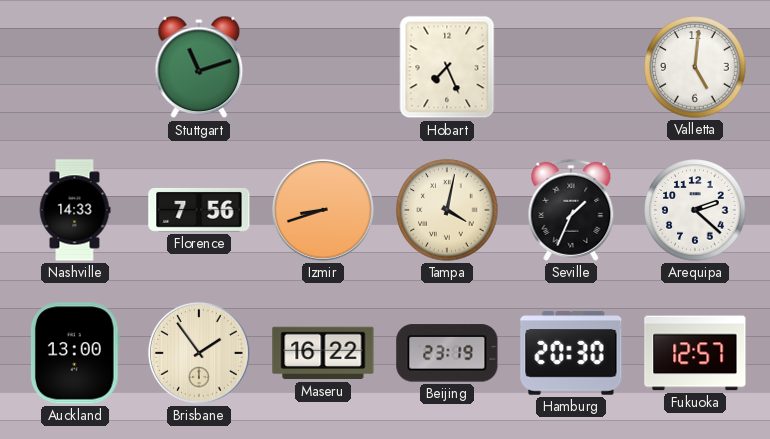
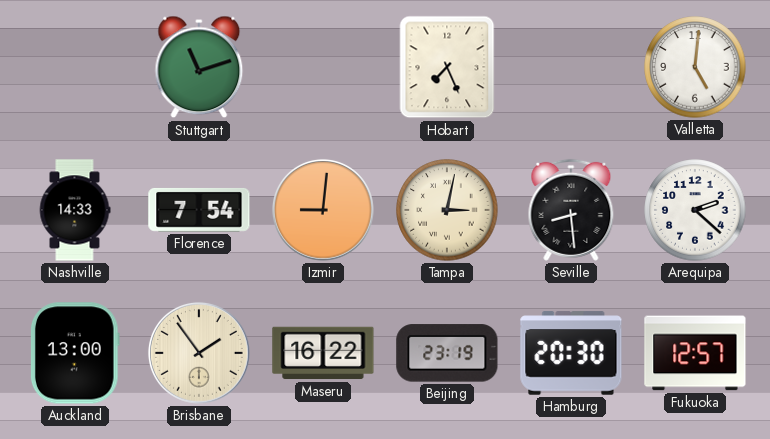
Florence: 7:56 -> 7:54
Izmir: 8:42 -> 9:01
Tampa: 4:02 -> 3:02
Seville: 1:34 -> 8:29
